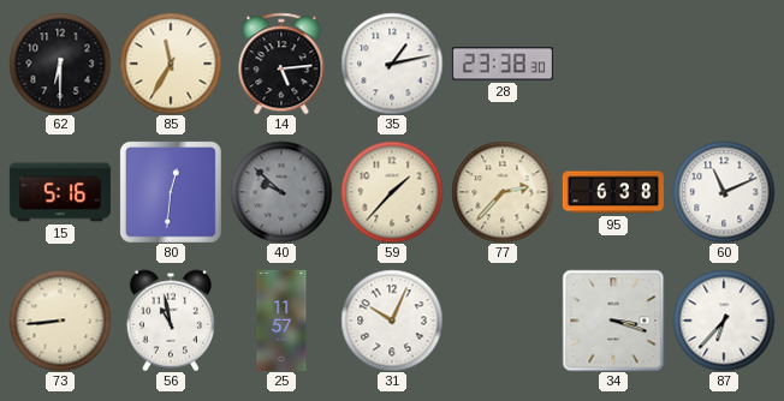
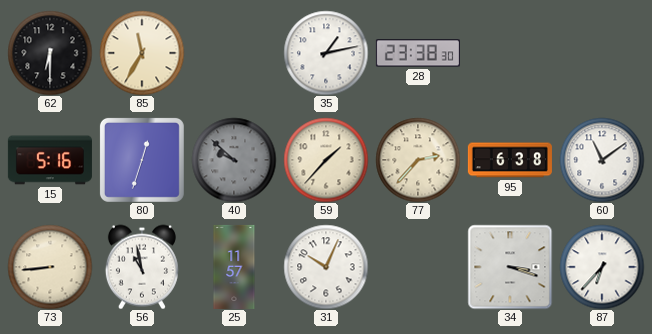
14: 5:14 -> none
80: 12:31 -> 12:33
60: 11:11 -> 11:09
